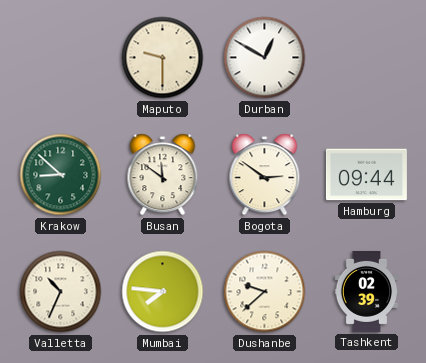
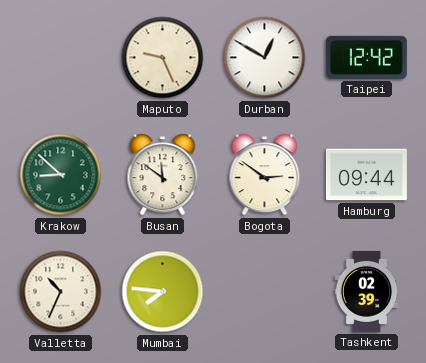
Maputo: 9:30 -> 9:26
Taipei: none -> 12:42
Dushanbe: 9:38 -> none
